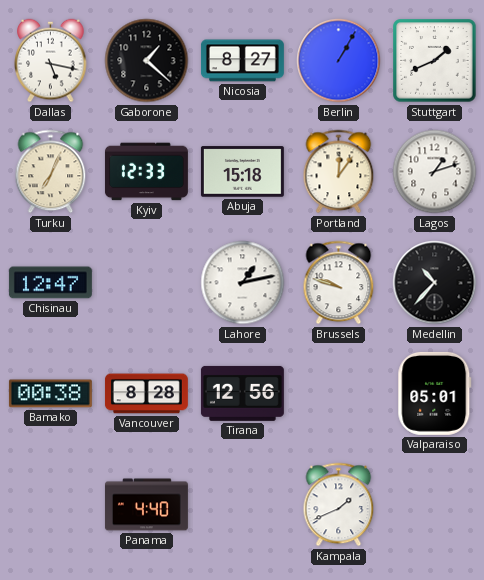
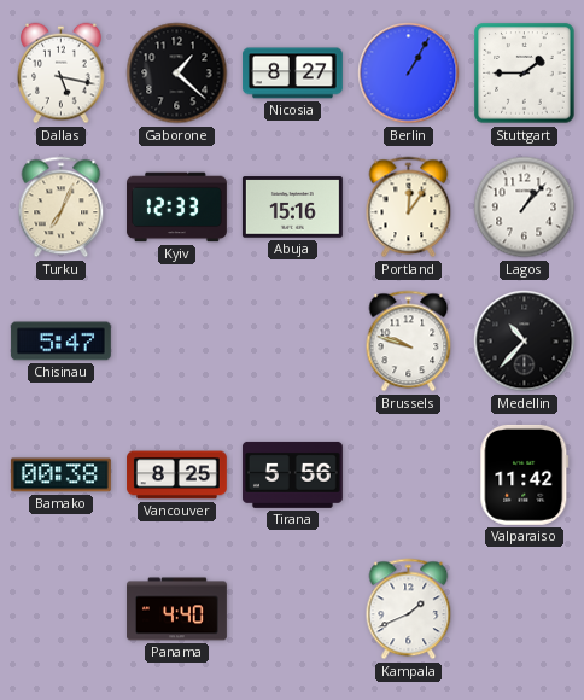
Stuttgart: 1:41 -> 1:45
Abuja: 15:18 -> 15:16
Lagos: 1:12 -> 1:07
Chisinau: 12:47 -> 5:47
Lahore: 1:13 -> none
Vancouver: 8:28 -> 8:25
Tirana: 12:56 -> 5:56
Valparaiso: 05:01 -> 11:42
